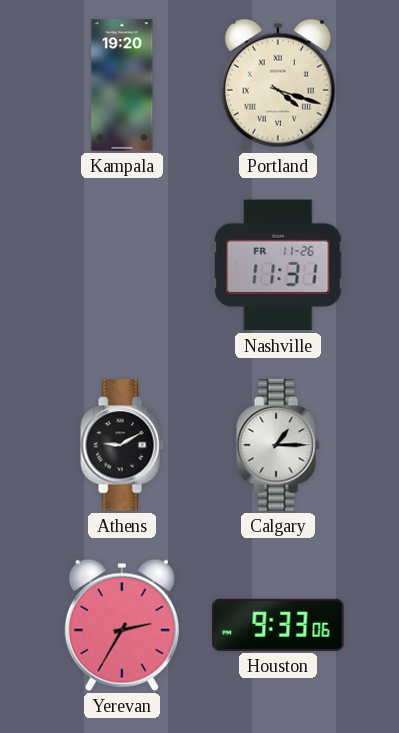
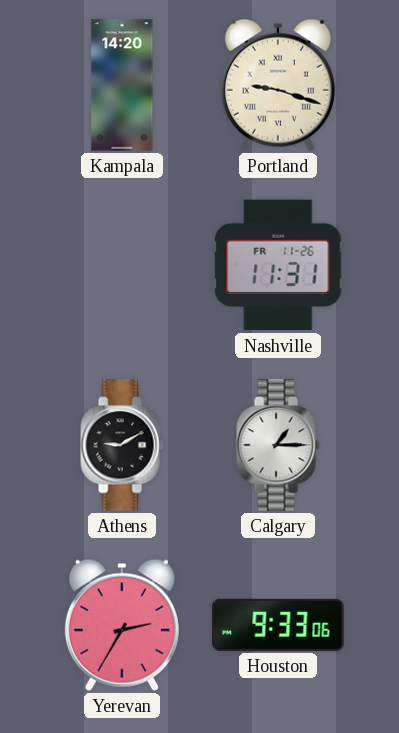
Kampala: 19:20 -> 14:20
Portland: 4:18 -> 9:18
